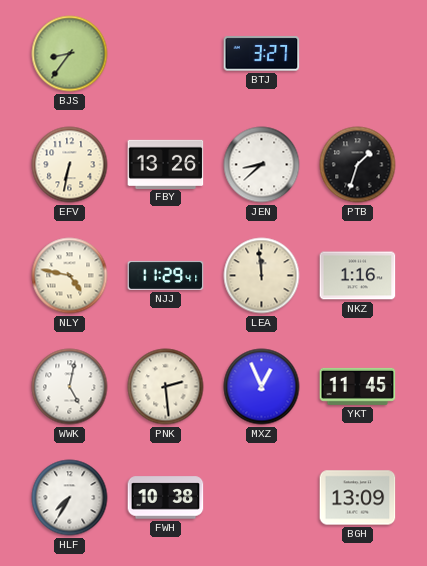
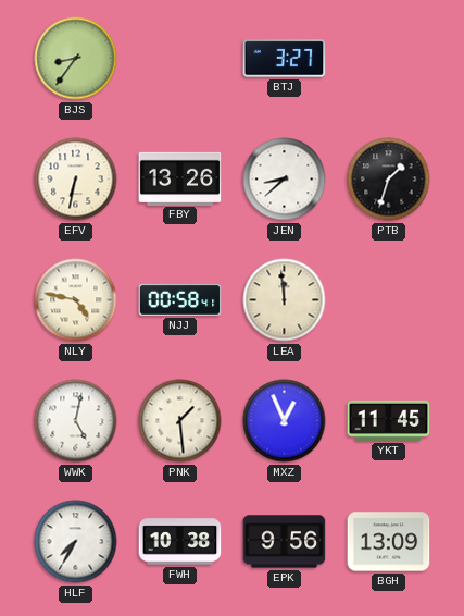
NJJ: 11:29 -> 00:58
NKZ: 1:16 -> none
PNK: 2:29 -> 1:29
EPK: none -> 9:56
